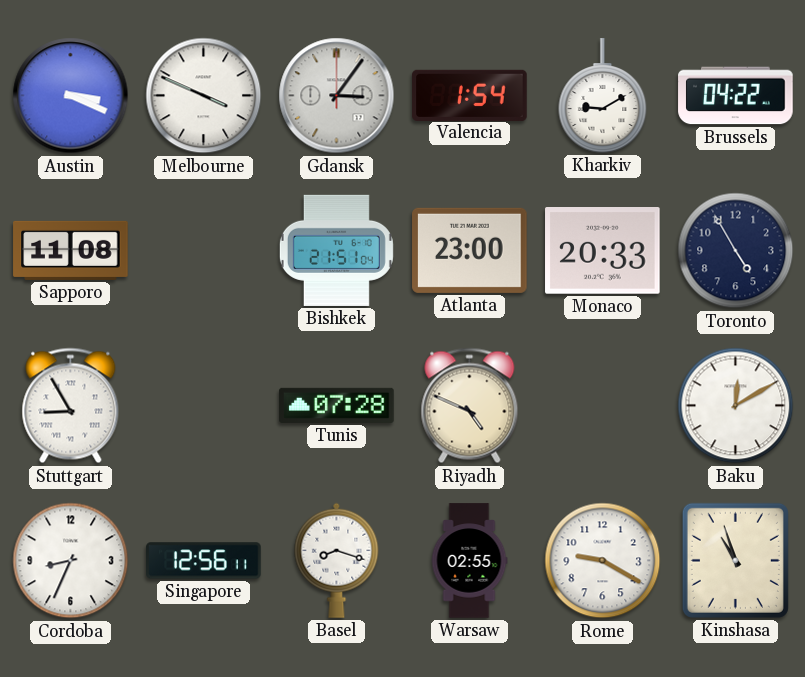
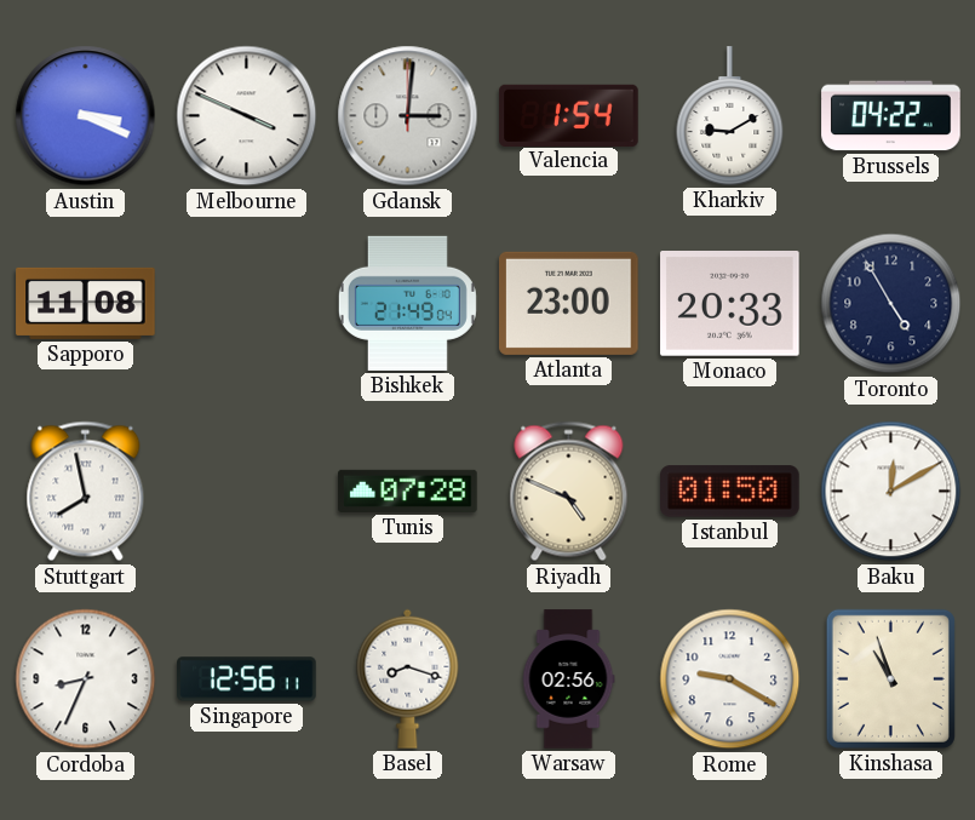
Gdansk: 3:06 -> 3:01
Bishkek: 21:51 -> 21:49
Stuttgart: 8:55 -> 7:58
Istanbul: none -> 01:50
Warsaw: 02:55 -> 02:56
